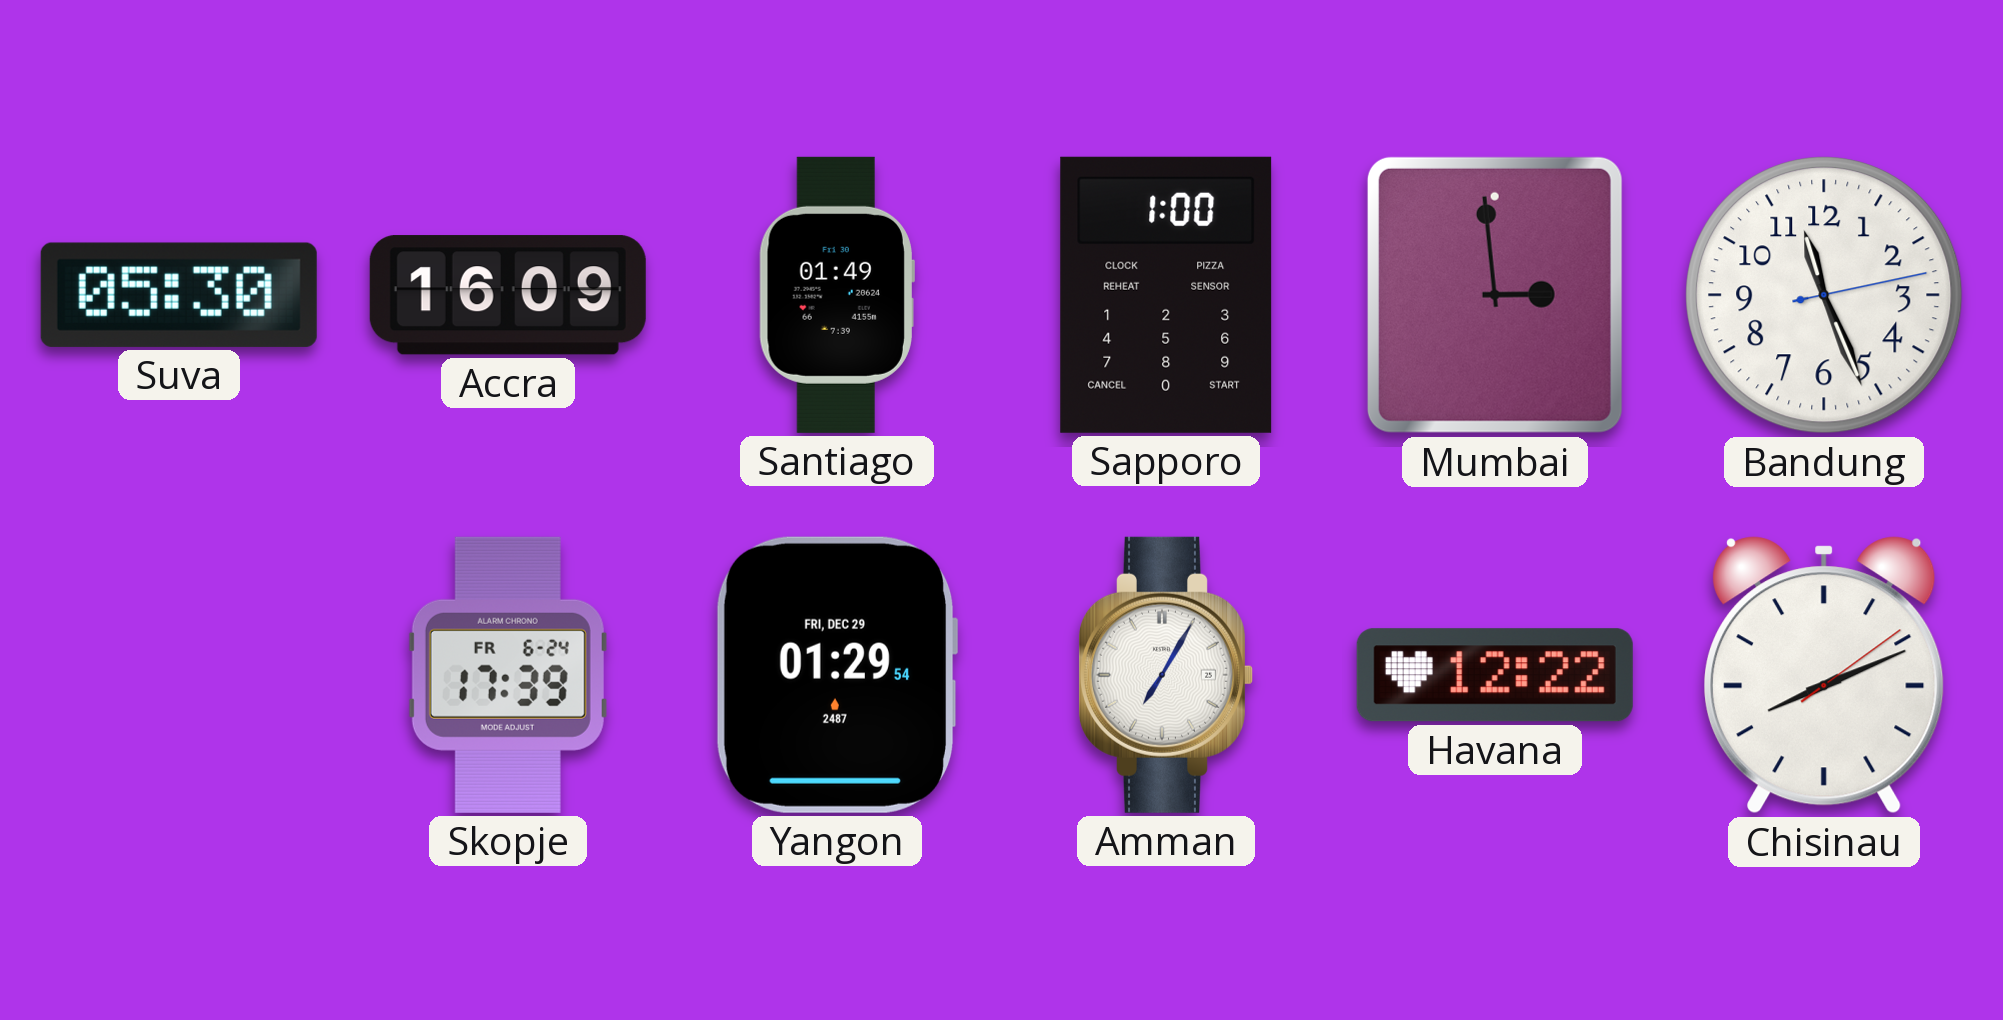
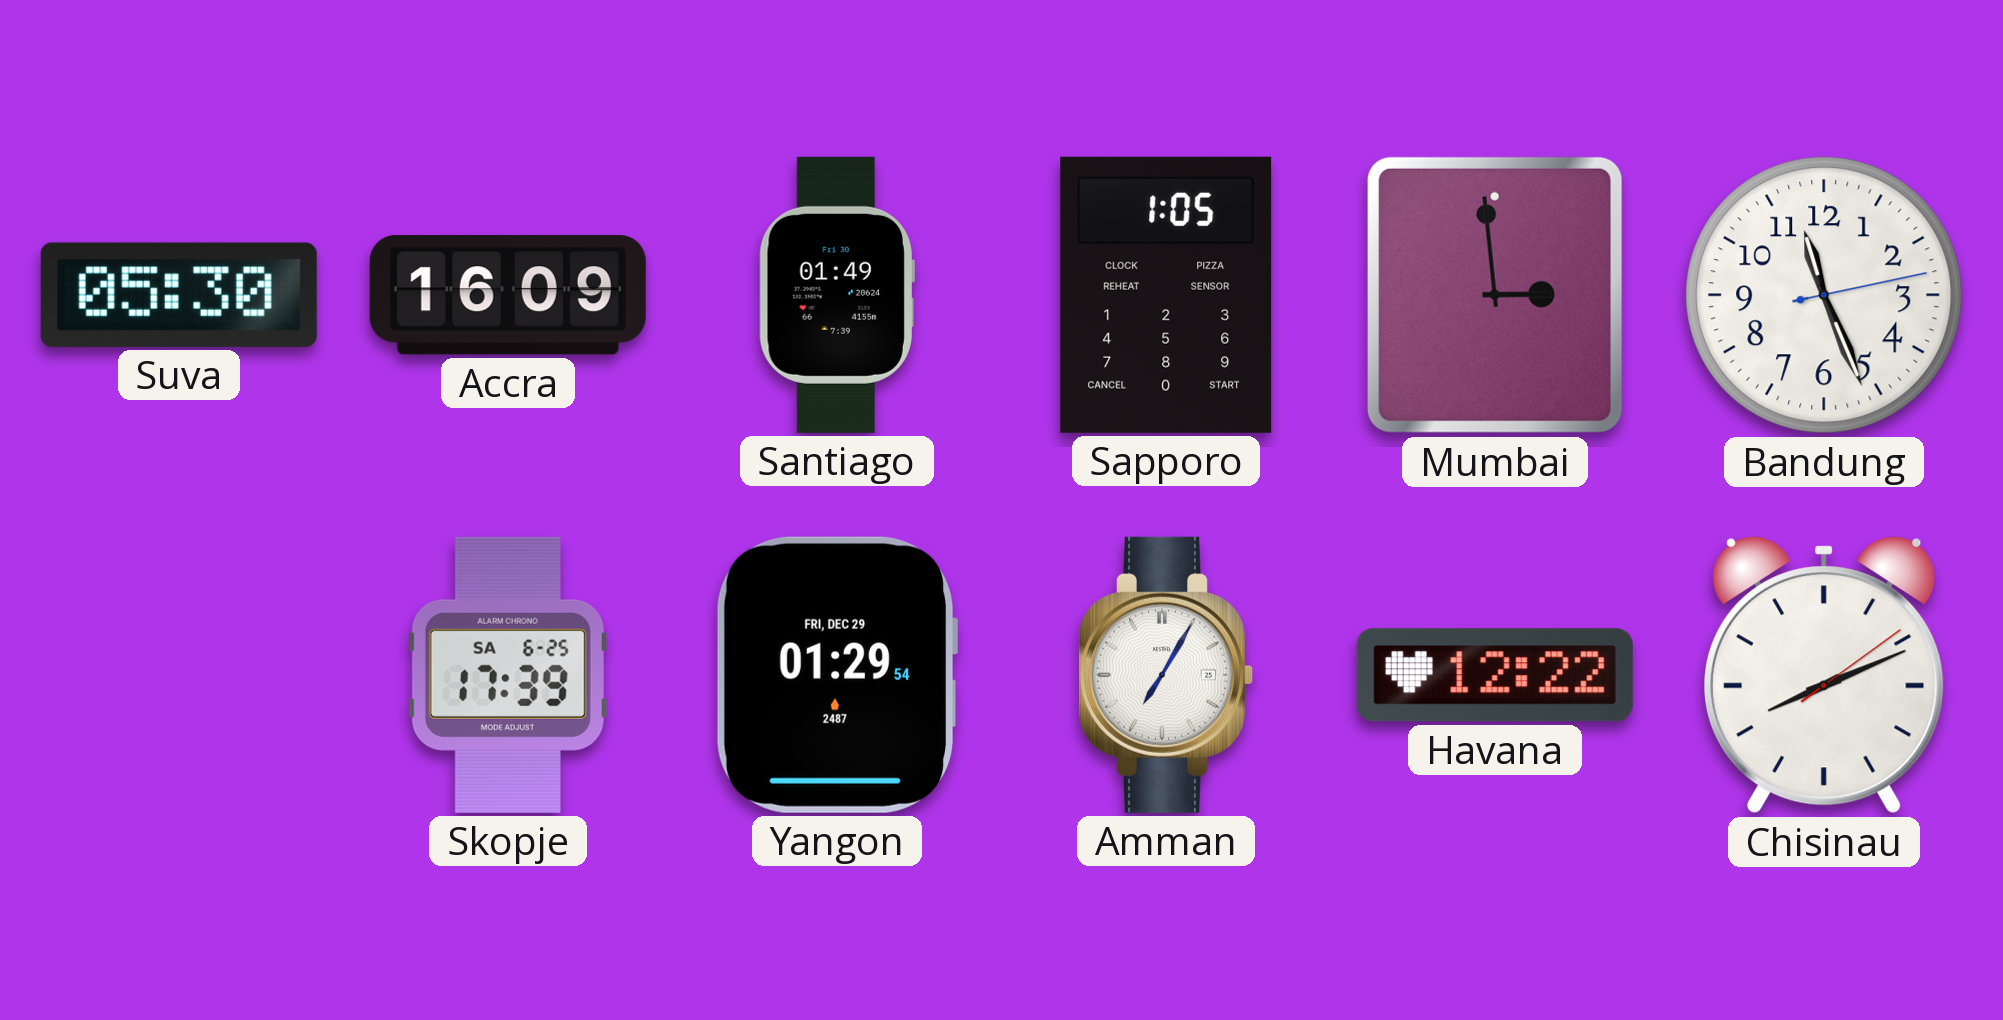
Sapporo: 1:00 -> 1:05
Skopje date: FR 6-24 -> SA 6-25
